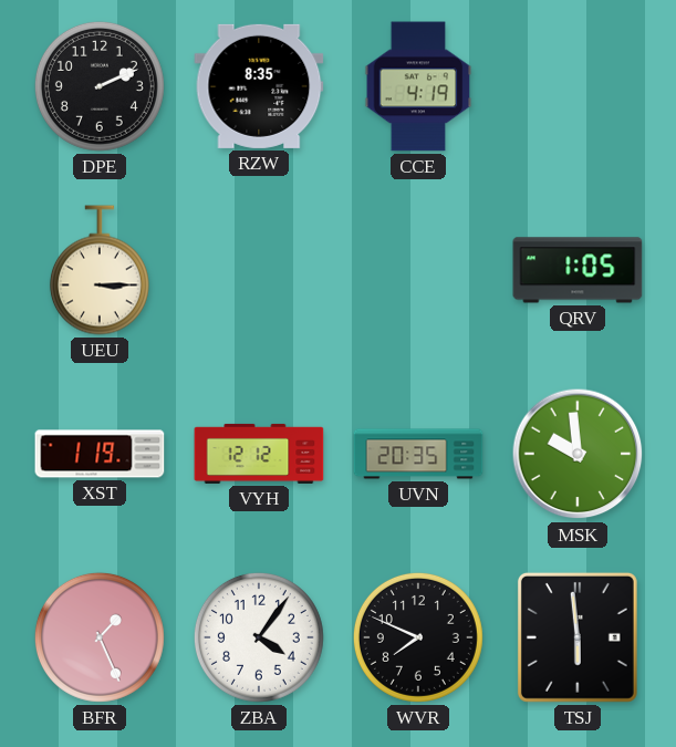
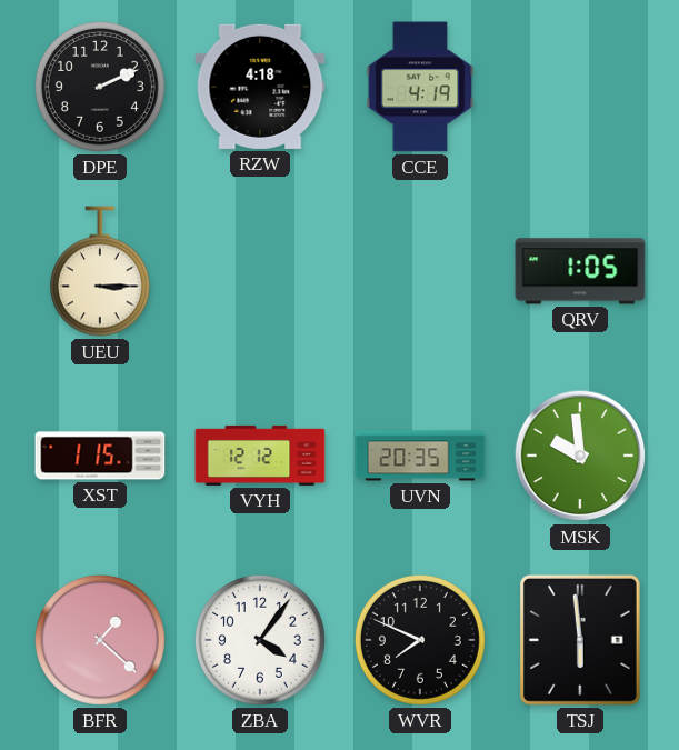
RZW: 8:35 -> 4:18
XST: 1:19 -> 1:15
BFR: 1:26 -> 1:22
